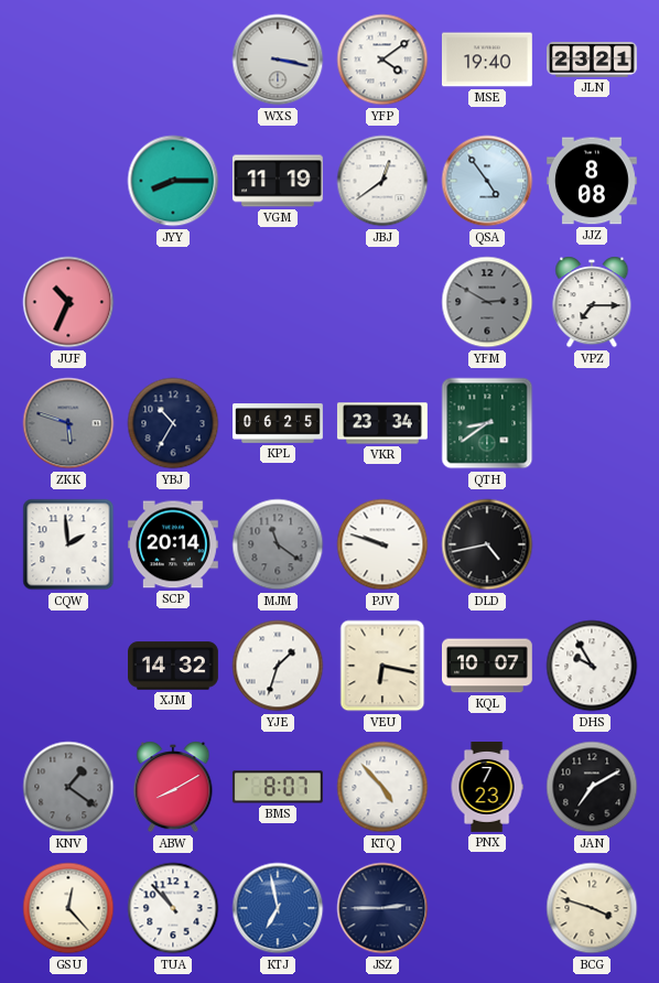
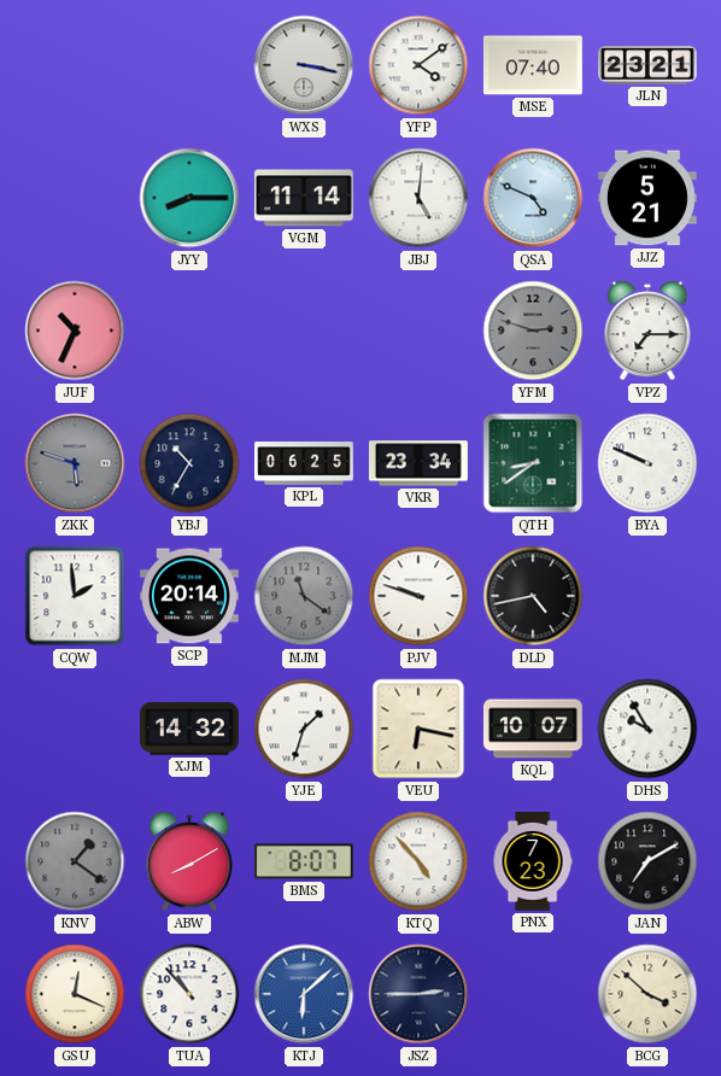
MSE: 19:40 -> 07:40
VGM: 11:19 -> 11:14
JBJ: 12:39 -> 5:01
QSA: 4:54 -> 4:49
JJZ: 8:08 -> 5:21
YFM: 2:50 -> 2:48
BYA: none -> 9:49
GSU: 12:23 -> 12:19
KTJ: 6:58 -> 6:08
BCG: 3:48 -> 3:52
